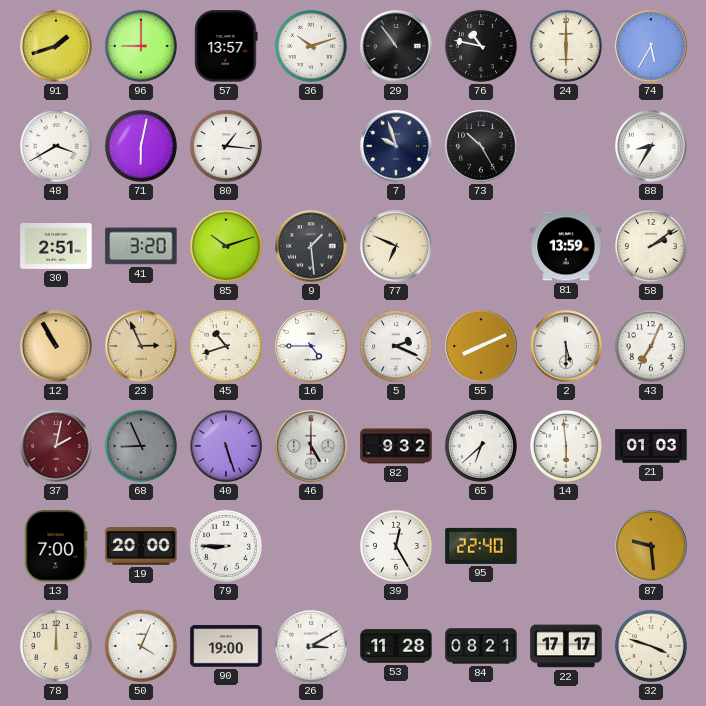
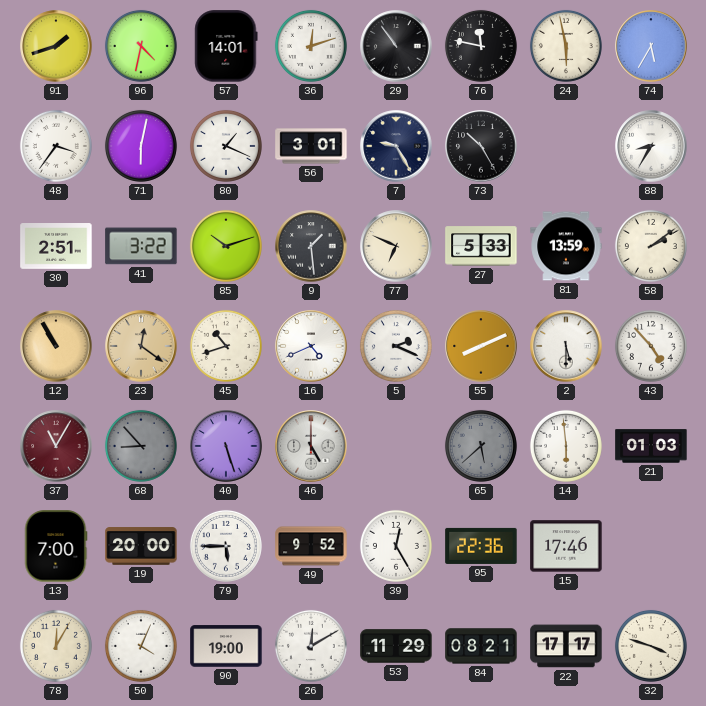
96: 9:00 -> 4:32
57: 13:57 -> 14:01
36: 10:12 -> 12:12
76: 10:47 -> 11:47
24: 6:00 -> 5:58
48: 3:40 -> 3:36
80: 1:16 -> 1:19
56: none -> 3:01
7: 9:57 -> 9:25
41: 3:20 -> 3:22
27: none -> 5:33
23: 2:56 -> 12:21
16: 4:45 -> 4:41
43: 7:04 -> 4:53
37: 2:02 -> 11:05
68: 8:56 -> 8:53
82: 9:32 -> none
65: 6:38 -> 5:38
65 dial: white -> grey
79: 8:45 -> 5:45
49: none -> 9:52
95: 22:40 -> 22:36
15: none -> 17:46
87: 9:29 -> none
78: 12:00 -> 12:05
26: 3:10 -> 12:10
53: 11:28 -> 11:29
